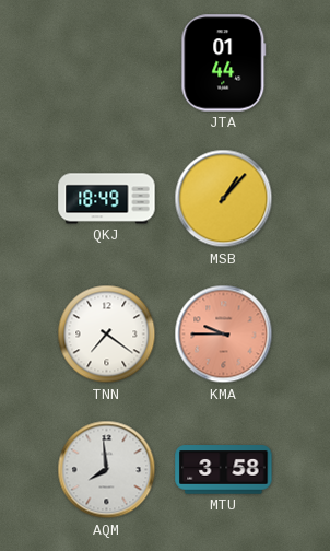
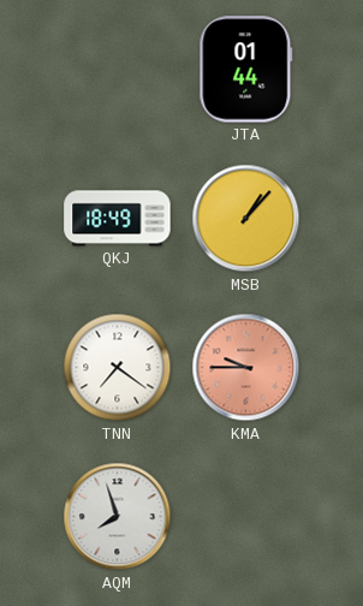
AQM: 7:59 -> 7:57
MTU: 3:58 -> none
